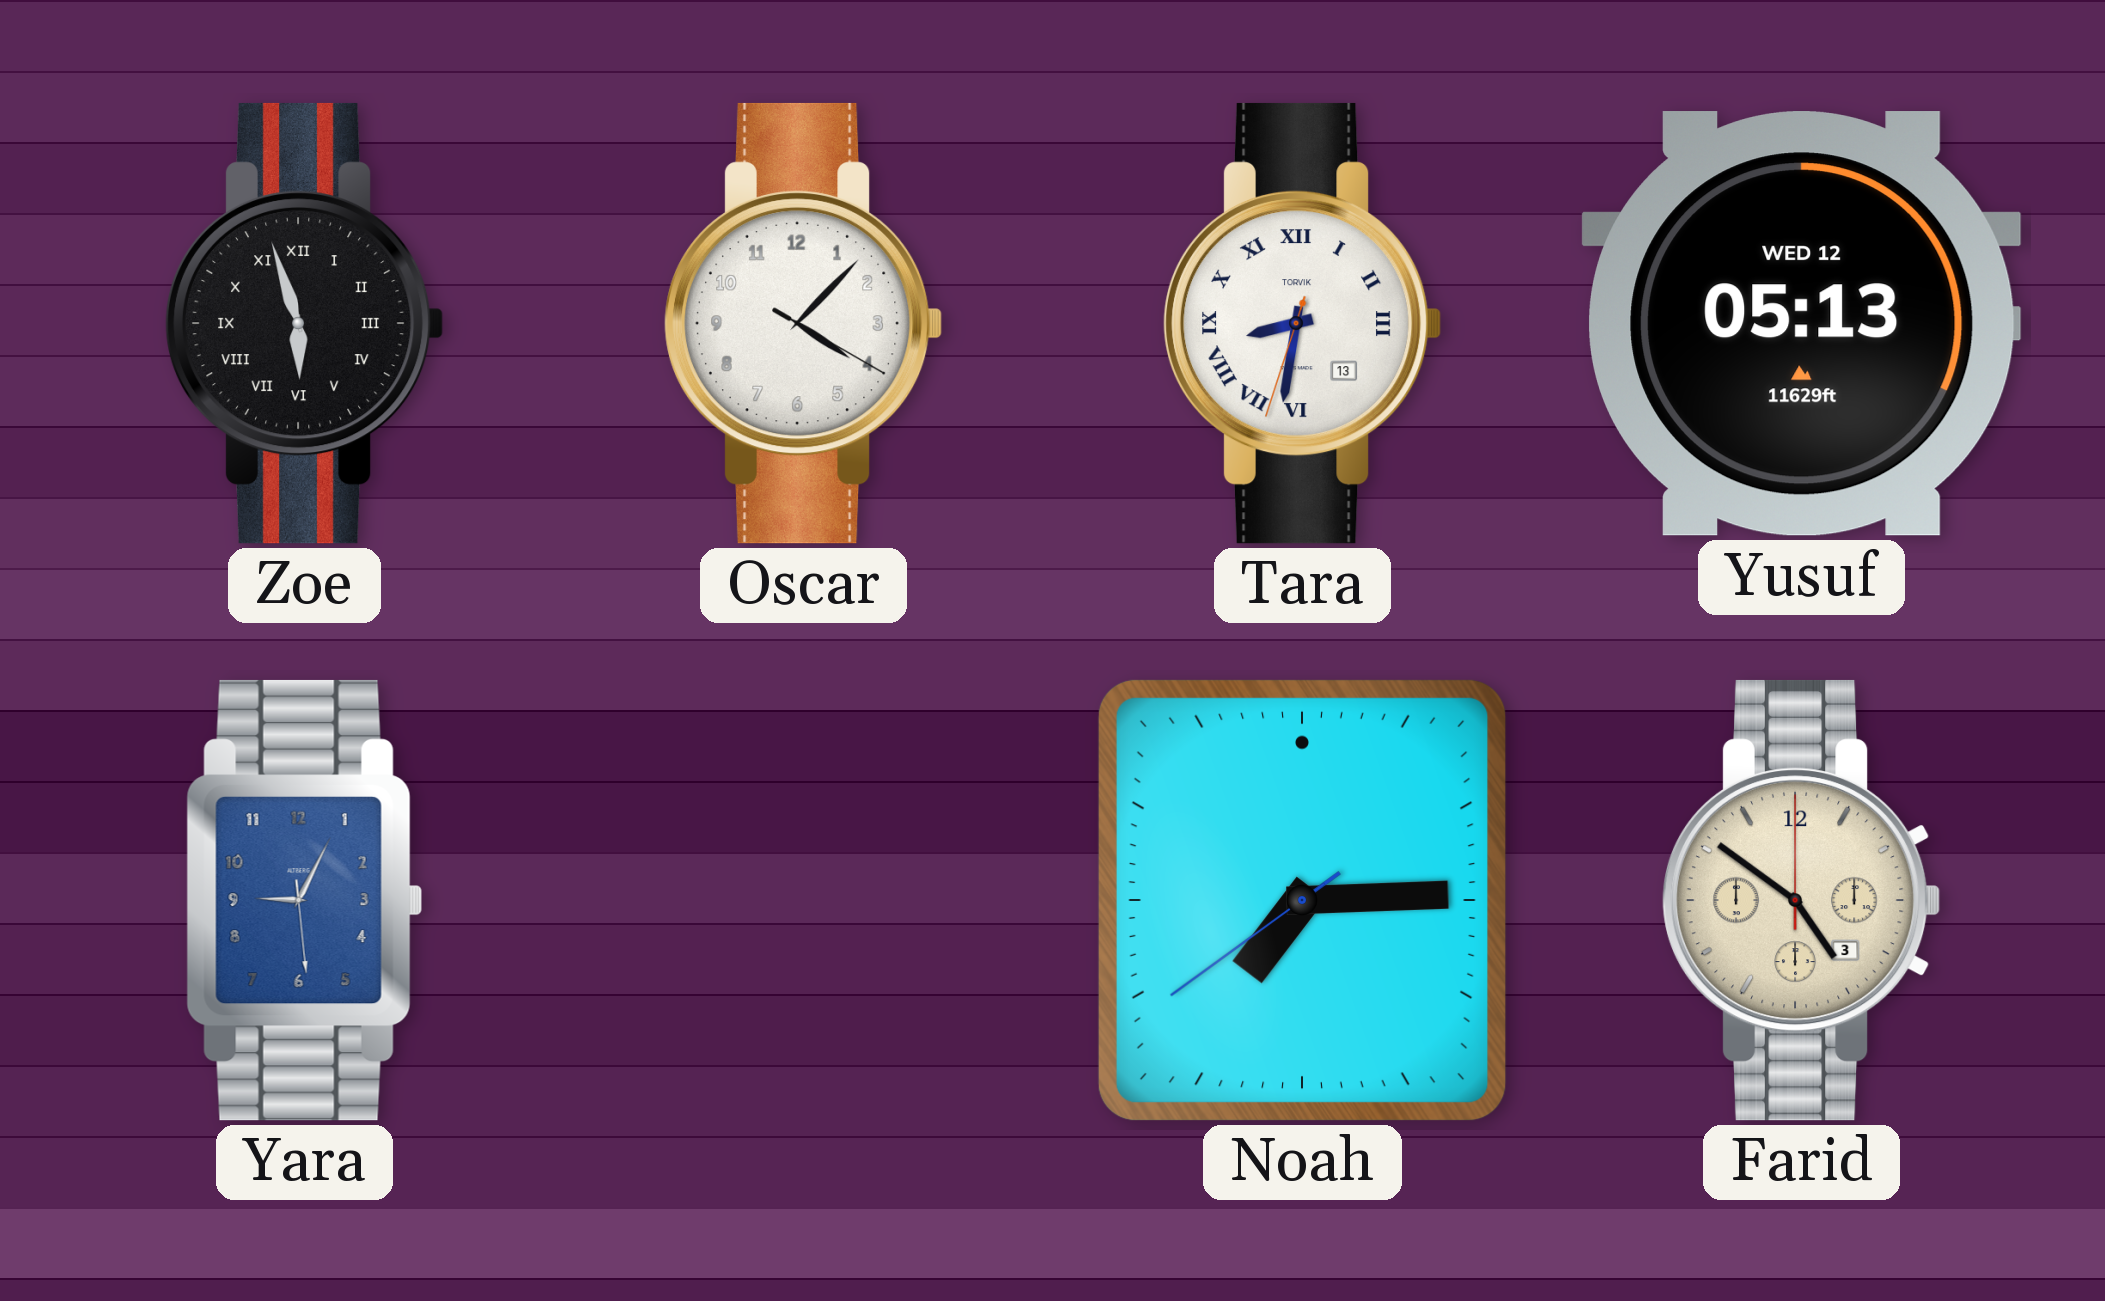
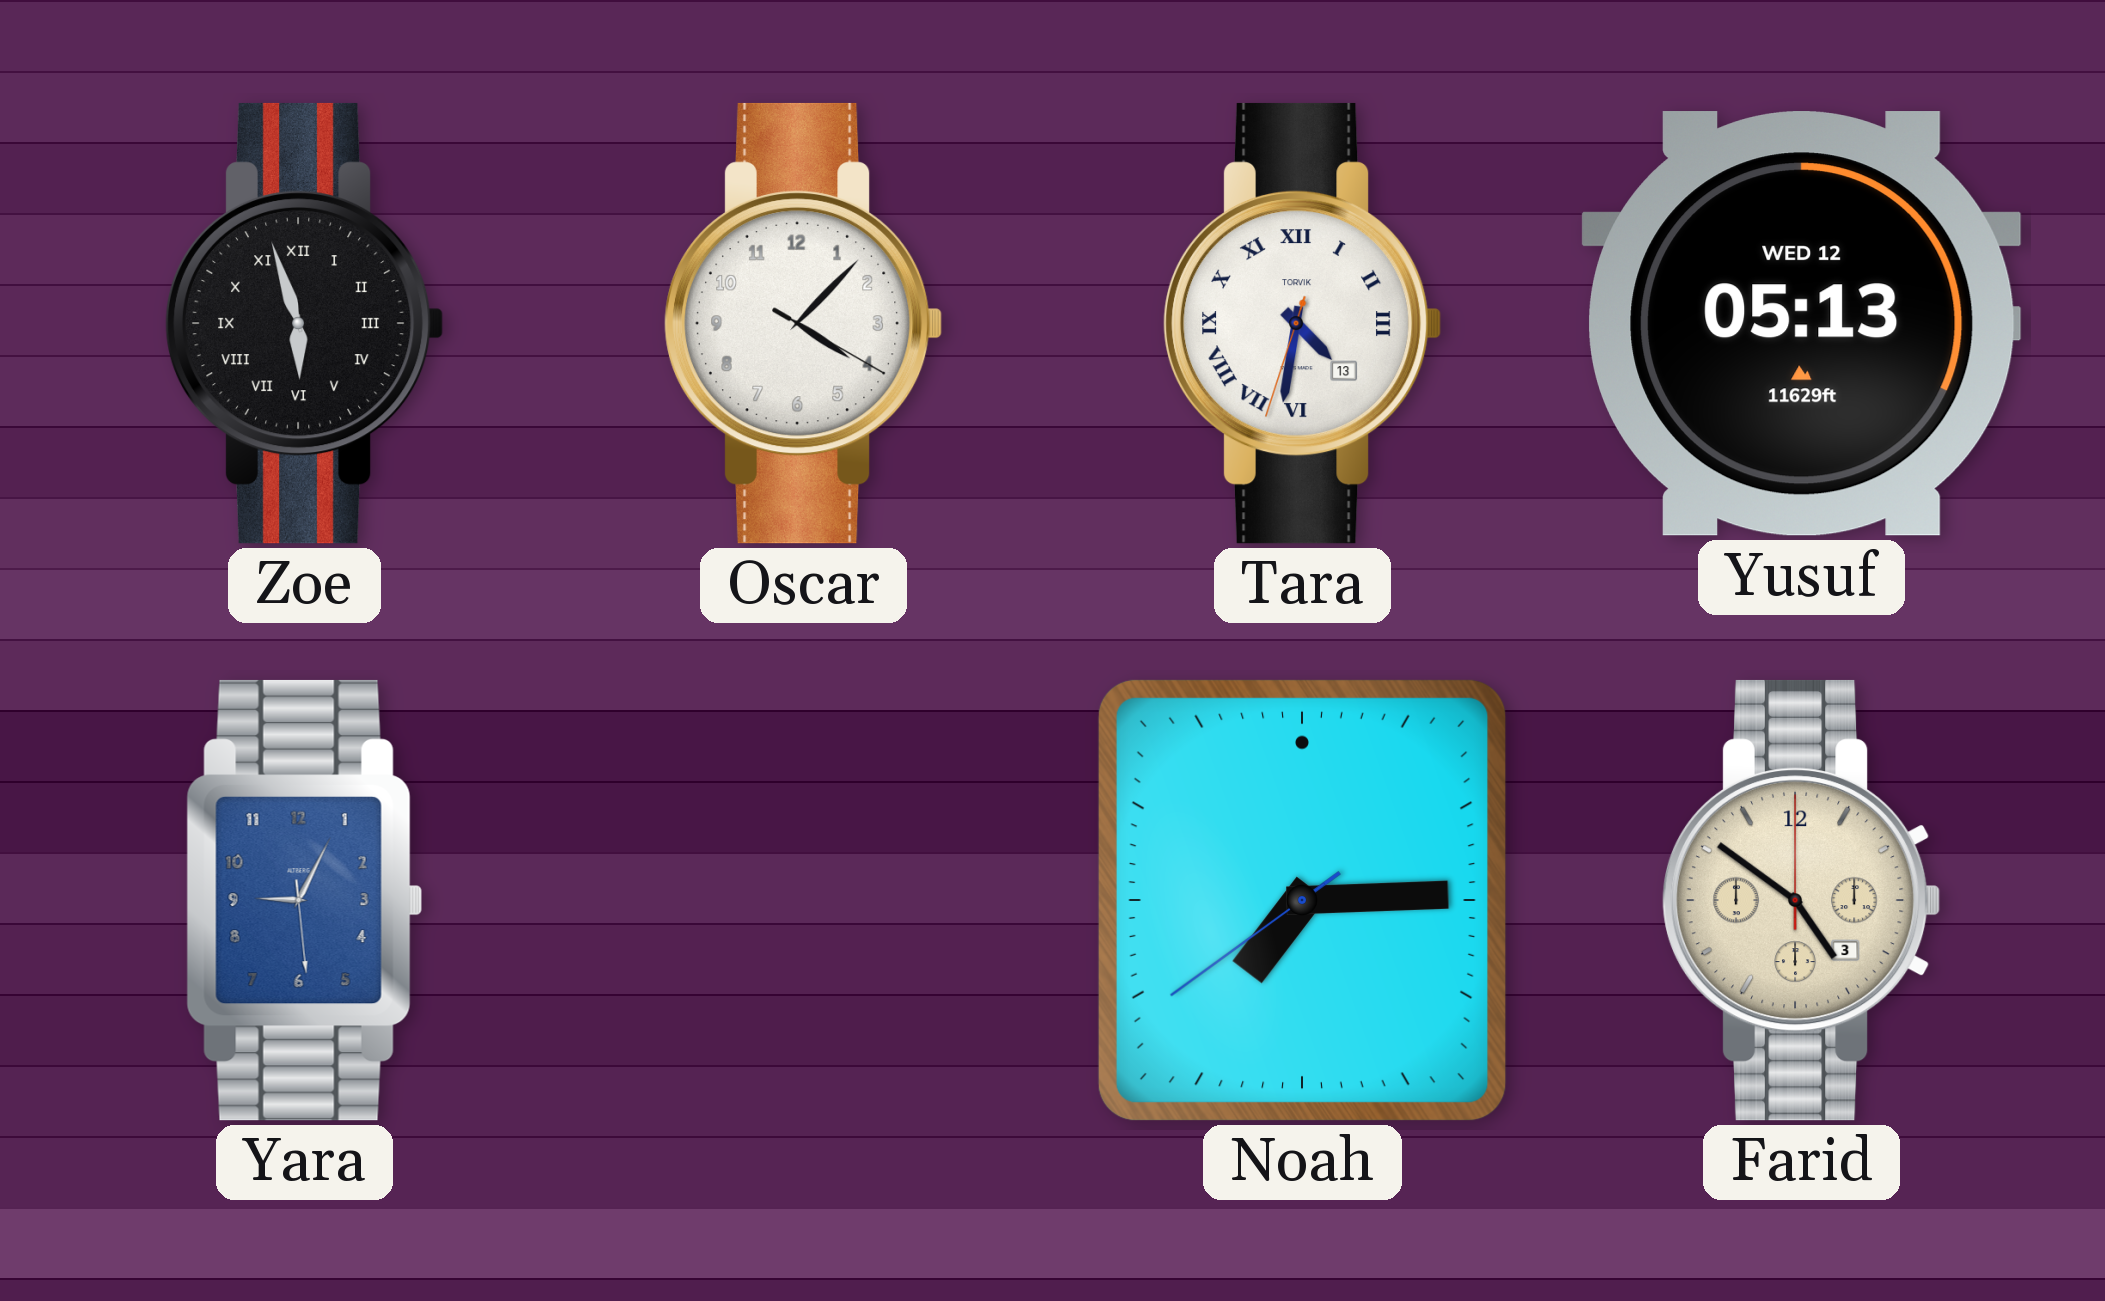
Tara: 8:31 -> 4:31
